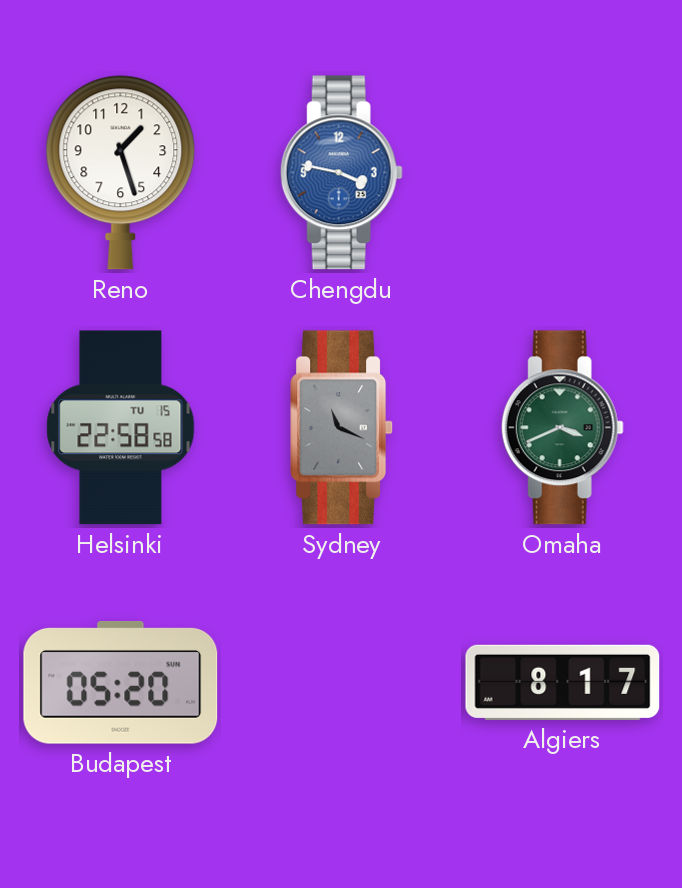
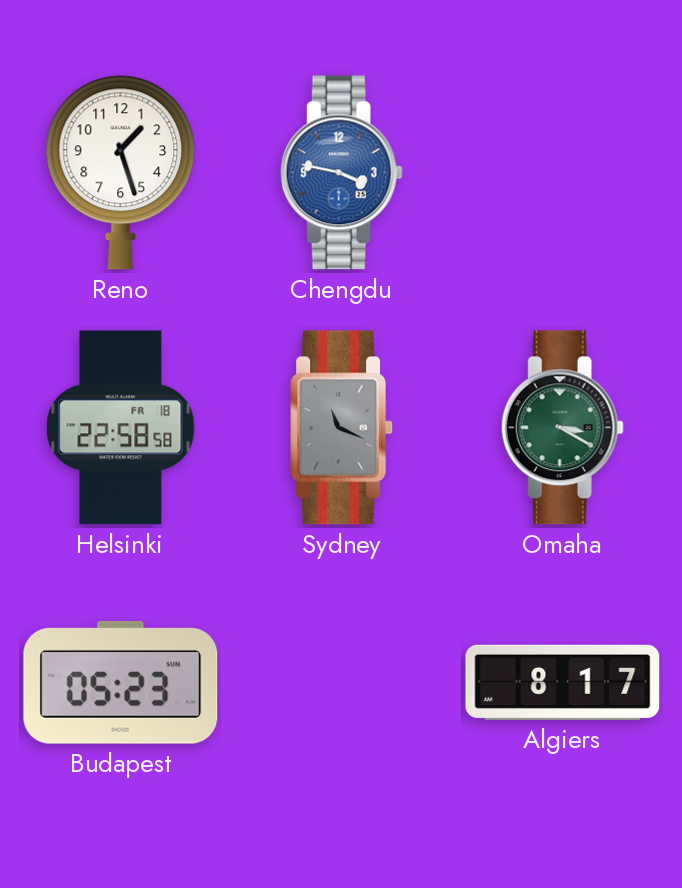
Helsinki date: TU 15 -> FR 18
Omaha: 3:41 -> 3:20
Budapest: 05:20 -> 05:23
